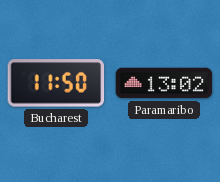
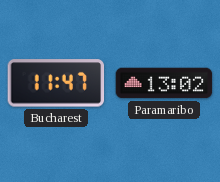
Bucharest: 11:50 -> 11:47
